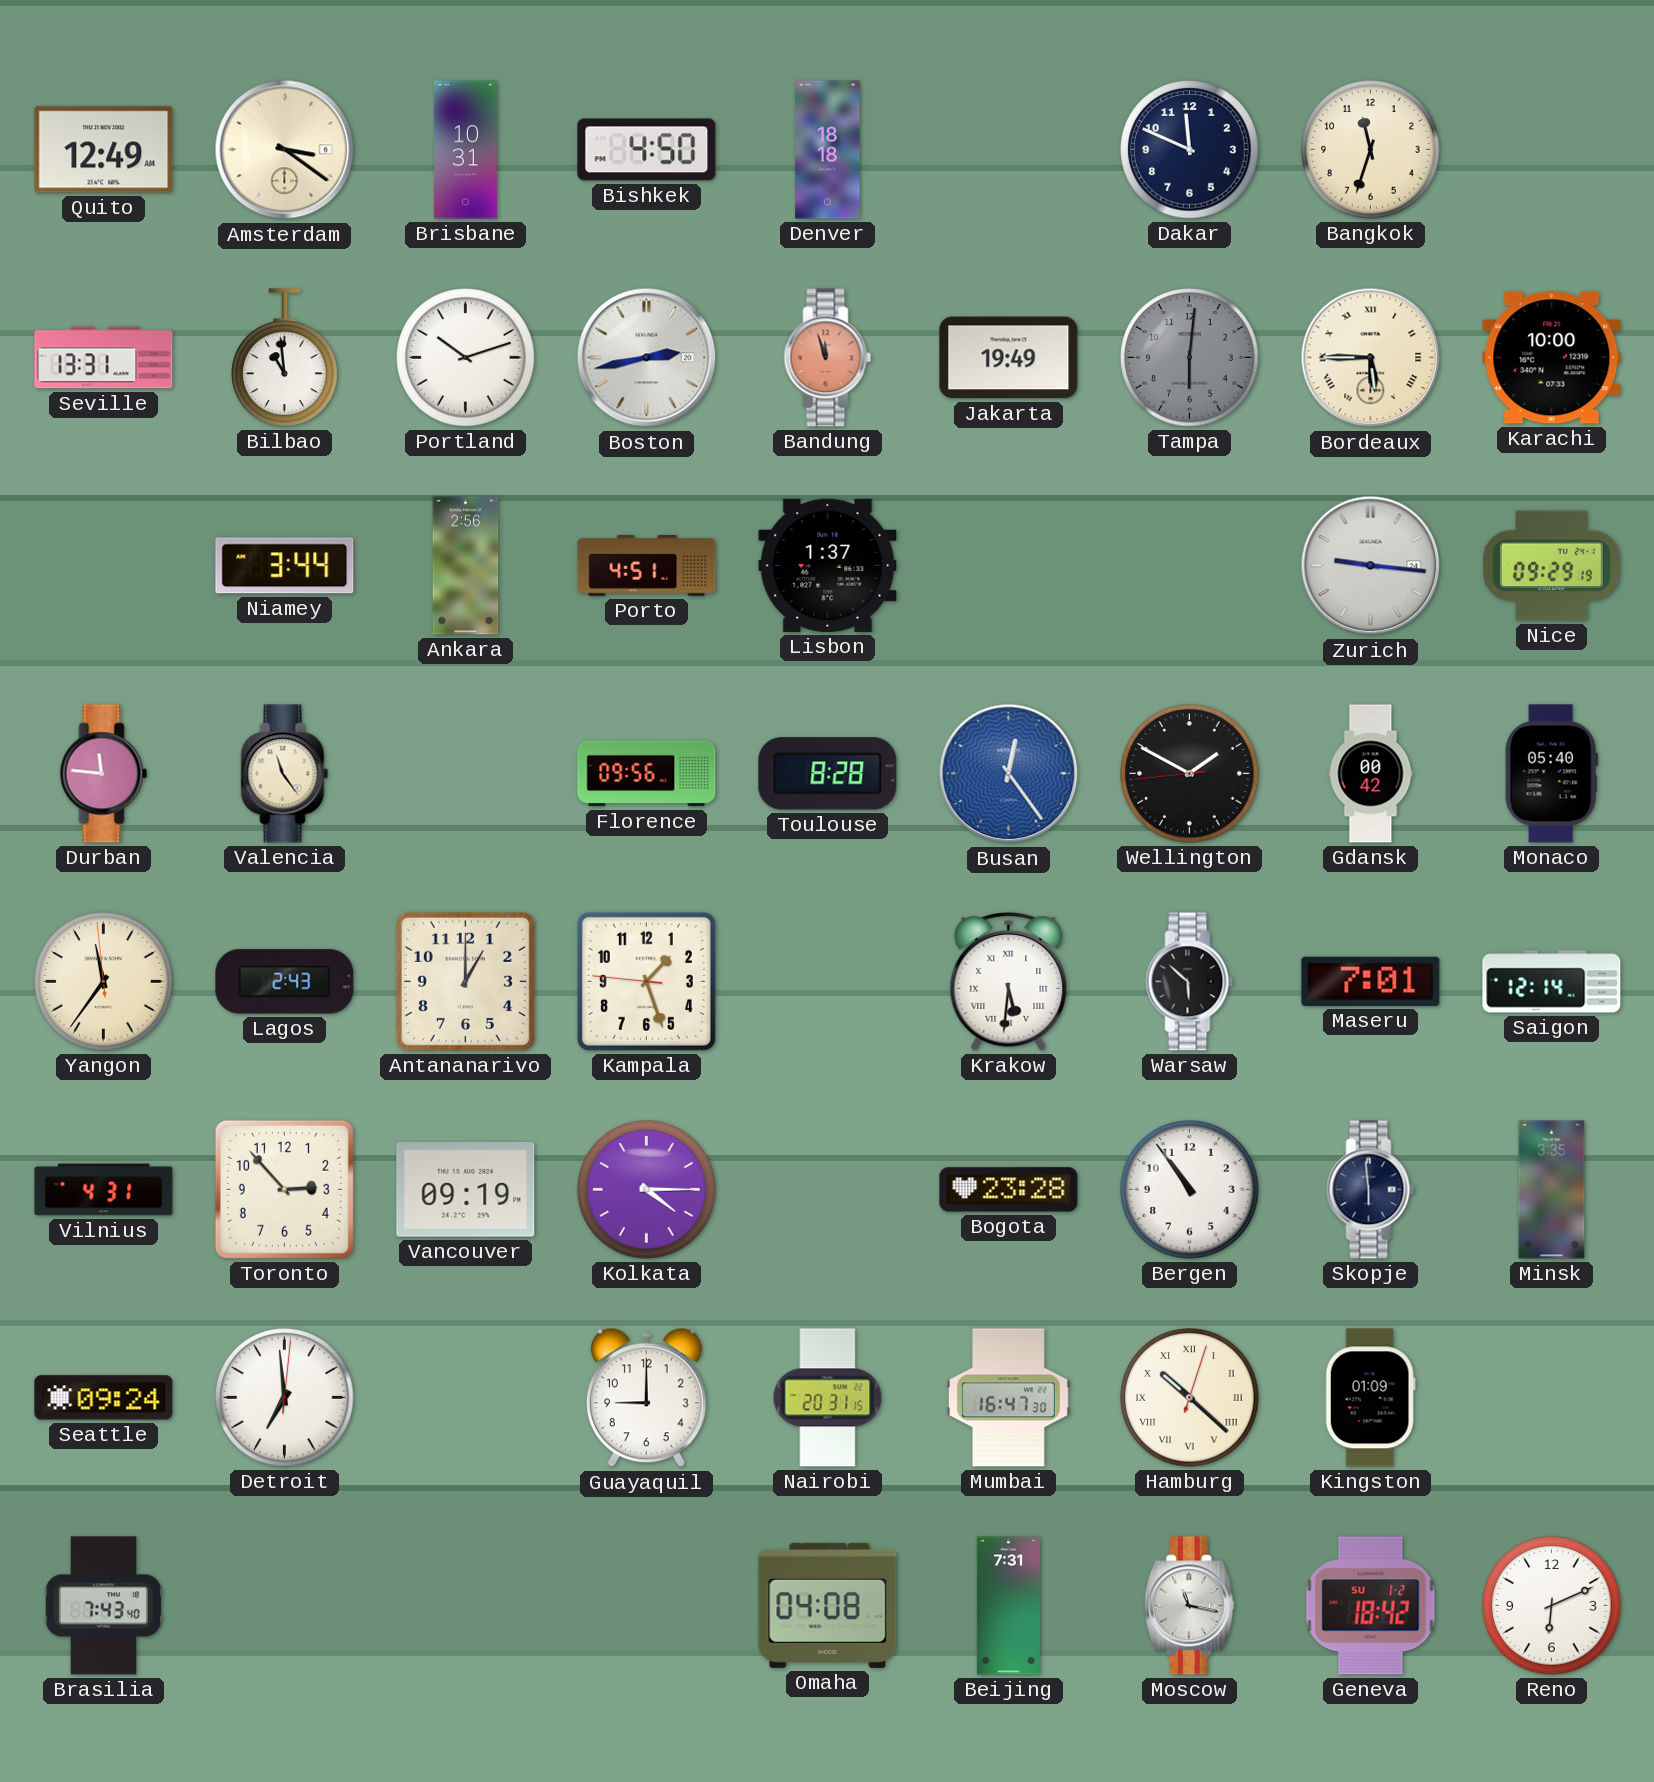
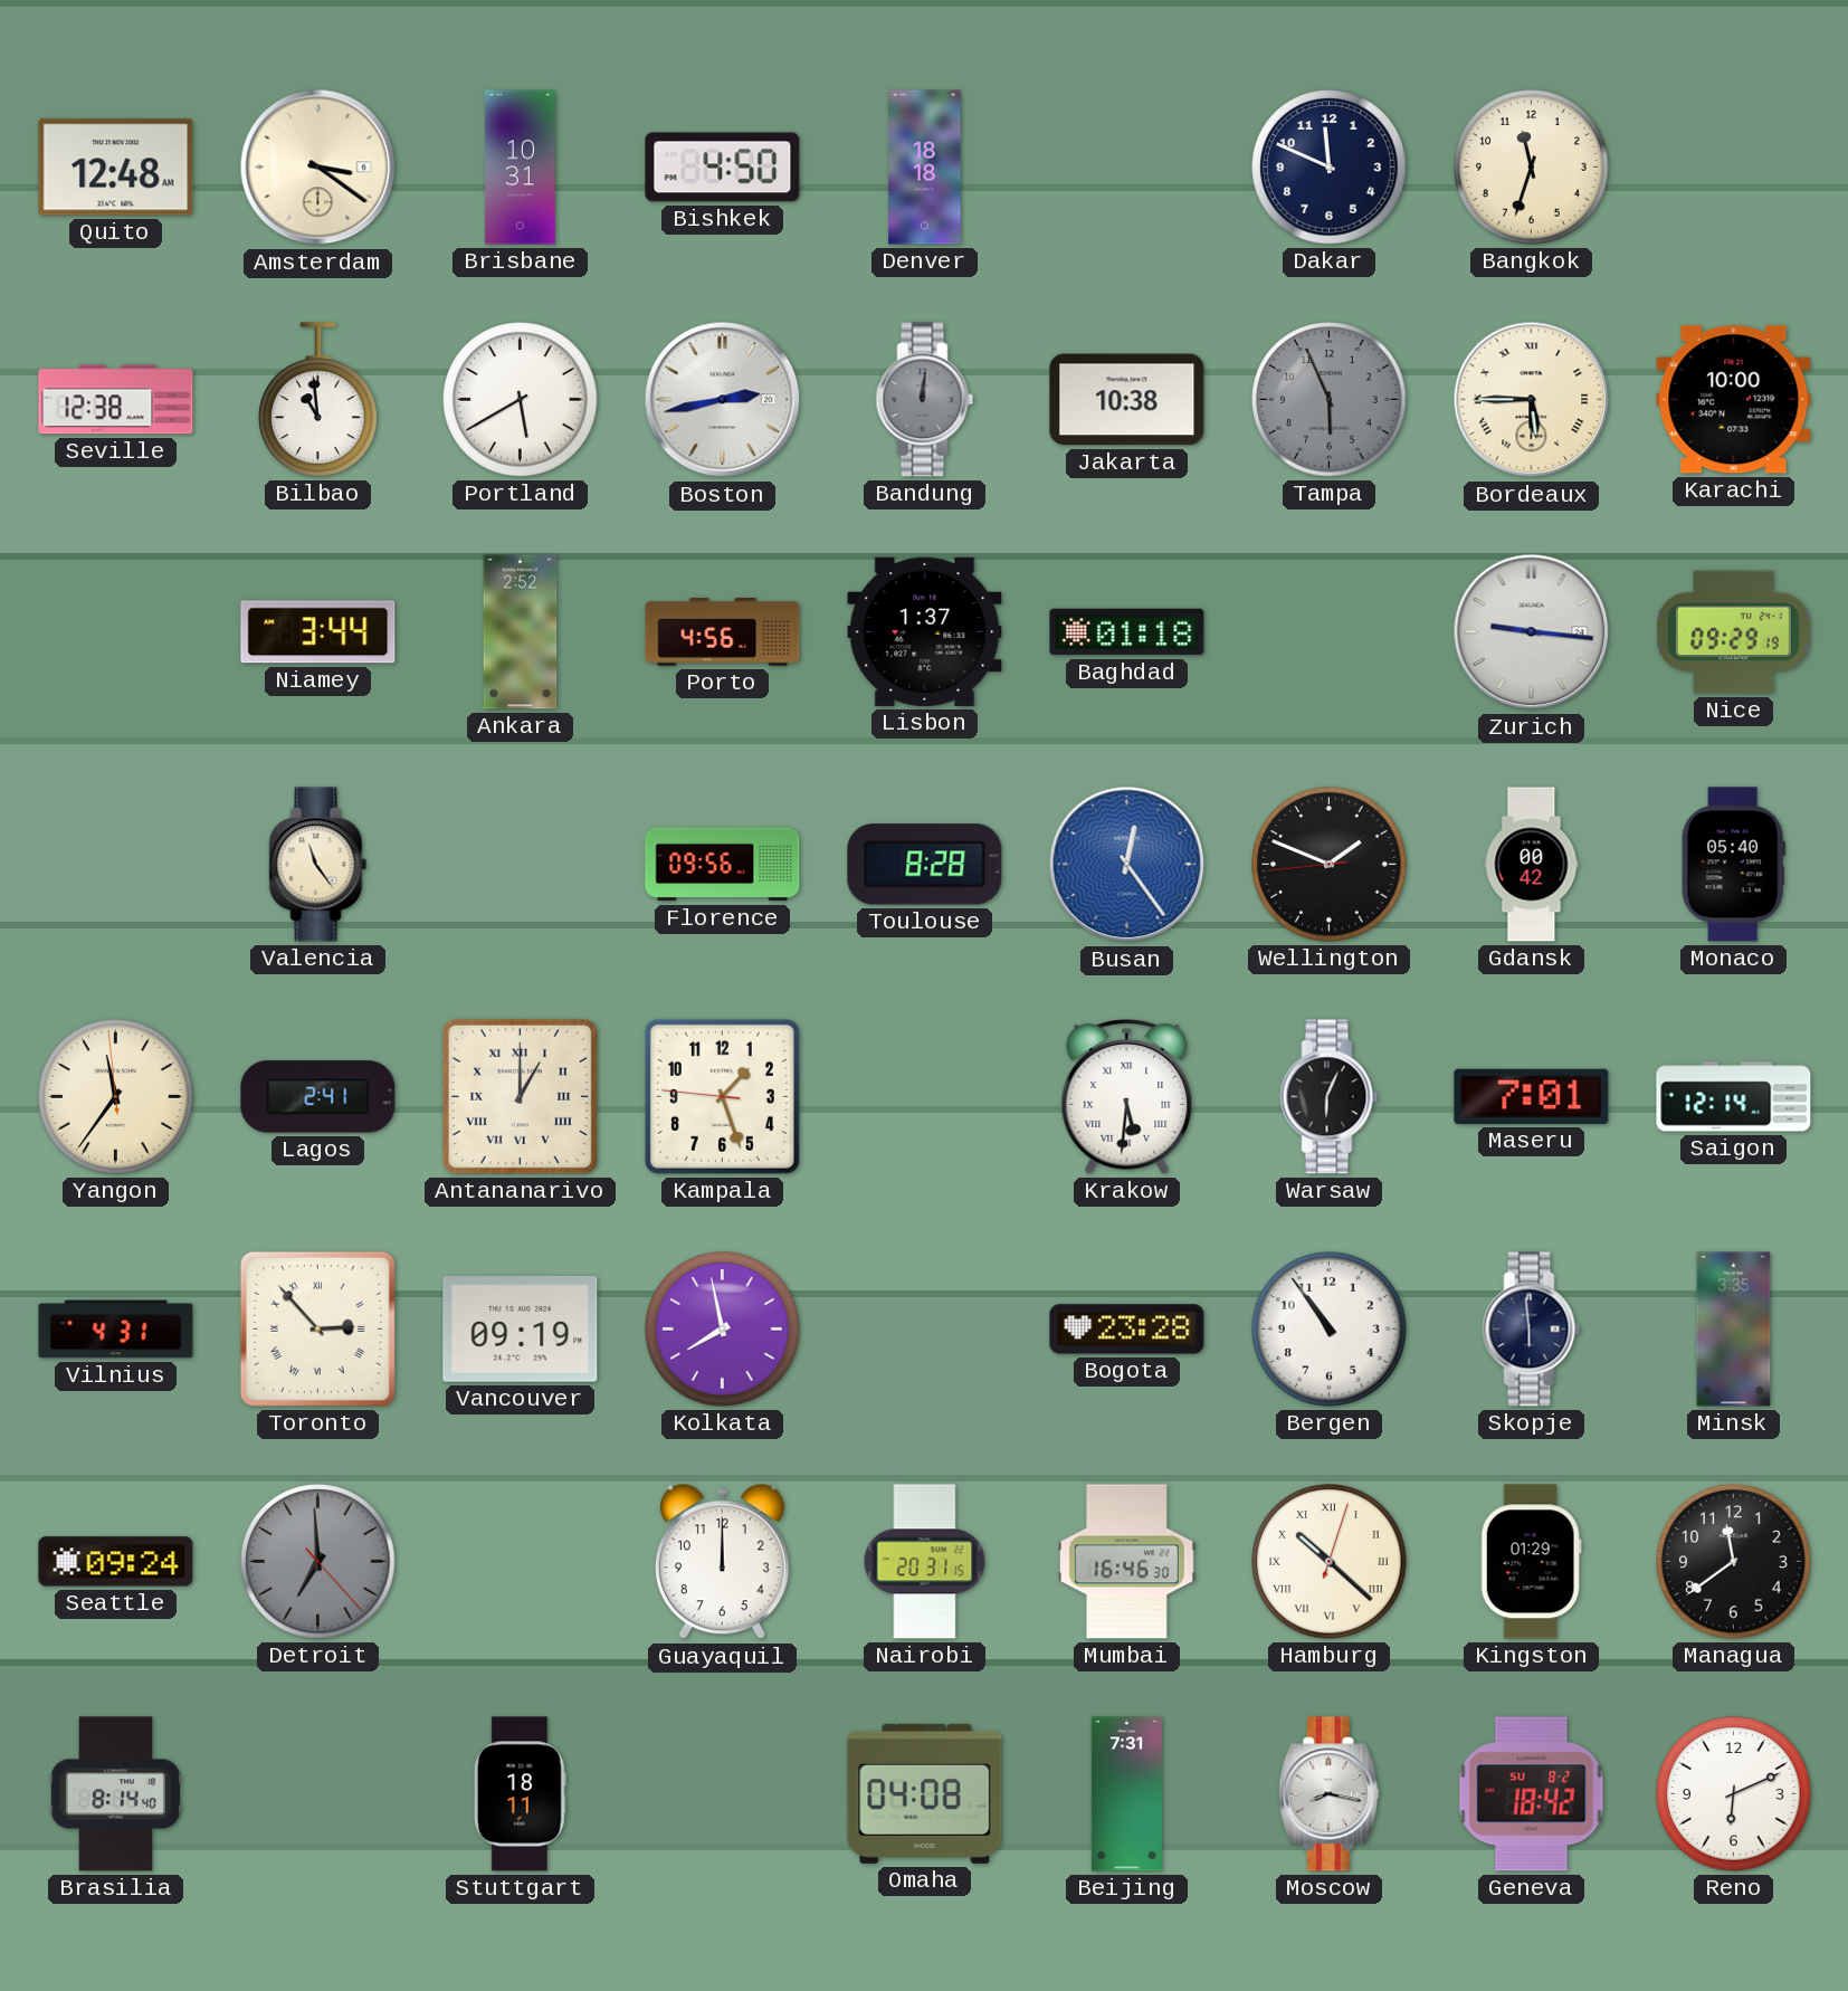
Quito: 12:49 -> 12:48
Seville: 13:31 -> 12:38
Portland: 10:12 -> 5:40
Bandung: 11:57 -> 12:01
Bandung dial: salmon -> grey
Jakarta: 19:49 -> 10:38
Tampa: 6:01 -> 5:56
Ankara: 2:56 -> 2:52
Porto: 4:51 -> 4:56
Baghdad: none -> 01:18
Durban: 11:46 -> none
Wellington: 1:49 -> 1:48
Lagos: 2:43 -> 2:41
Antananarivo numerals: Arabic -> Roman
Warsaw: 5:52 -> 6:04
Toronto numerals: Arabic -> Roman
Kolkata: 4:15 -> 7:58
Detroit: 6:59:01 -> 6:59:23
Detroit dial: white -> grey
Guayaquil: 9:00 -> 12:00
Mumbai: 16:47 -> 16:46
Kingston: 01:09 -> 01:29
Managua: none -> 11:39
Brasilia: 7:43 -> 8:14
Stuttgart: none -> 18:11
Moscow: 11:17 -> 8:17
Geneva date: SU 1-2 -> SU 8-2
